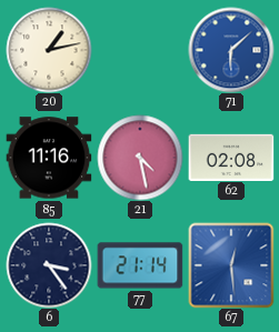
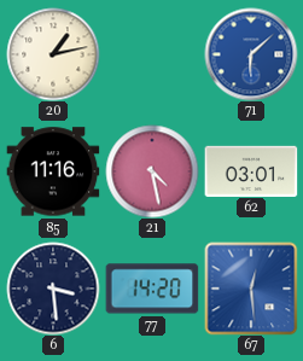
62: 02:08 -> 03:01
6: 3:24 -> 3:29
77: 21:14 -> 14:20
